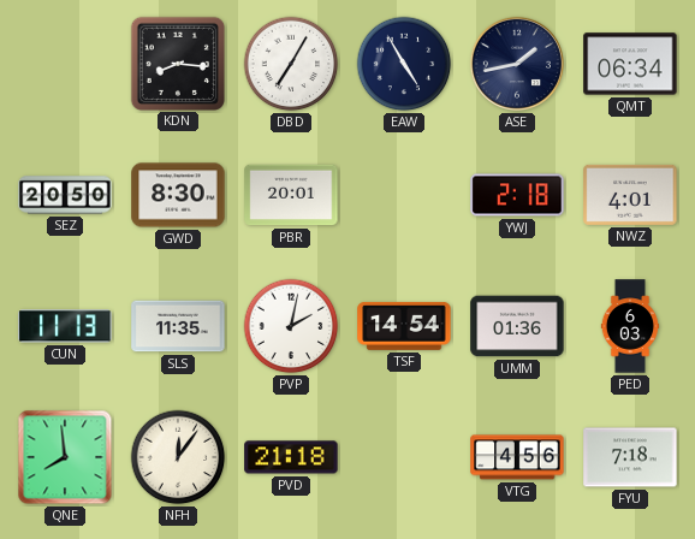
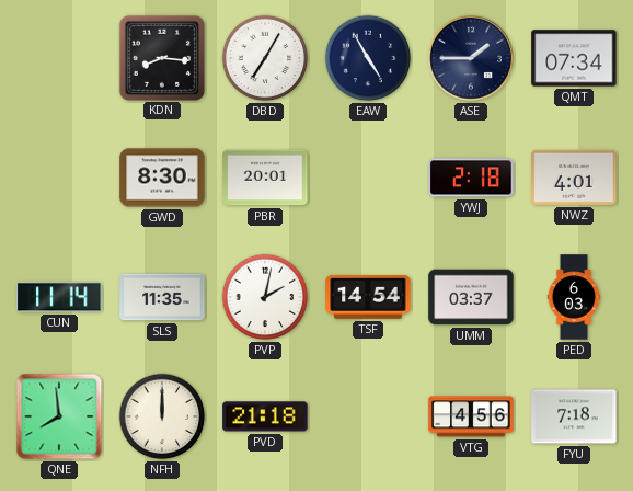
ASE: 1:43 -> 1:45
QMT: 06:34 -> 07:34
SEZ: 20:50 -> none
CUN: 11:13 -> 11:14
UMM: 01:36 -> 03:37
NFH: 12:06 -> 12:00
